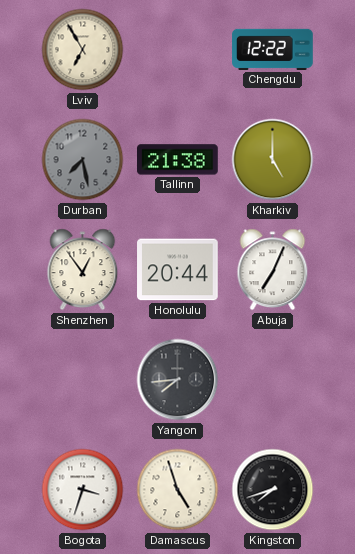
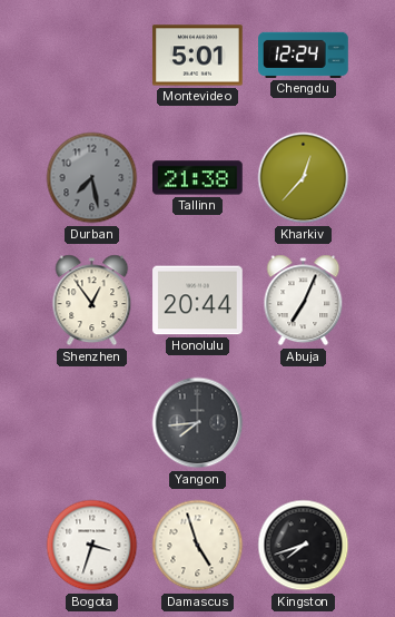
Lviv: 6:55 -> none
Montevideo: none -> 5:01
Chengdu: 12:22 -> 12:24
Kharkiv: 5:00 -> 12:37
